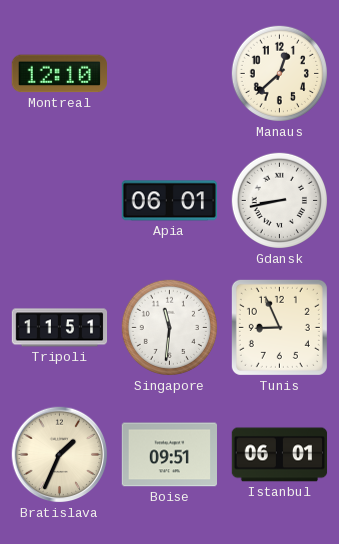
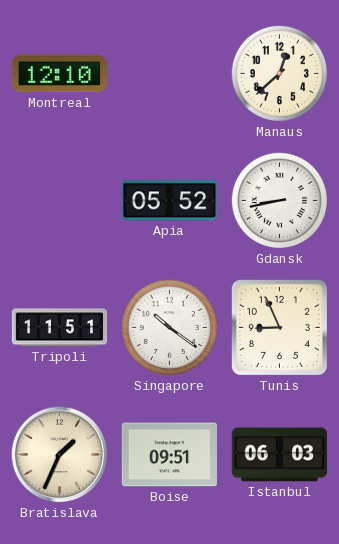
Apia: 06:01 -> 05:52
Singapore: 11:31 -> 10:21
Istanbul: 06:01 -> 06:03
